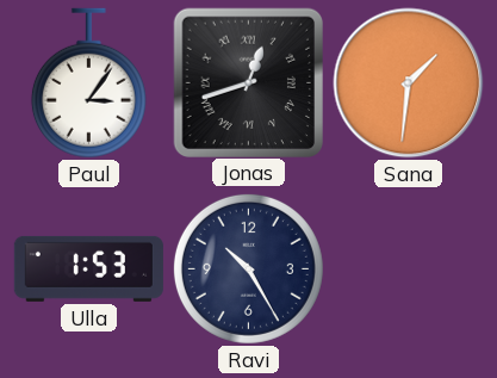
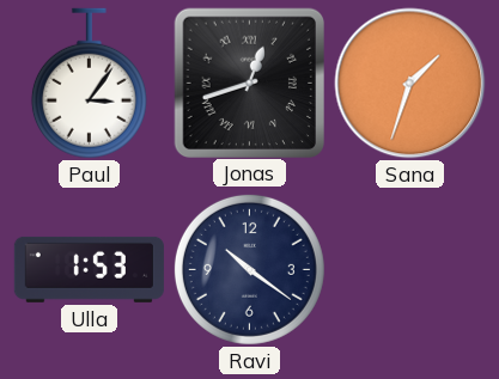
Sana: 1:31 -> 1:33
Ravi: 10:25 -> 10:21
